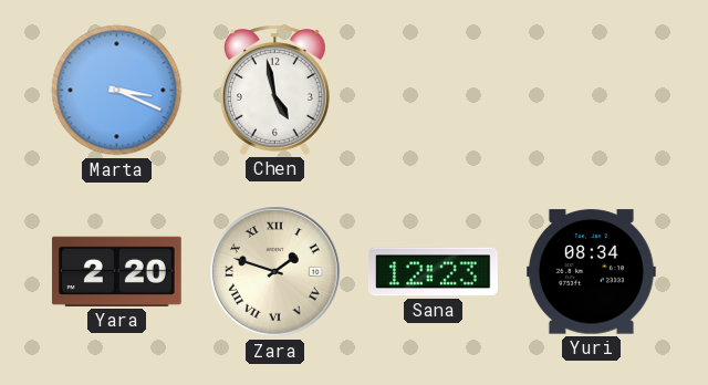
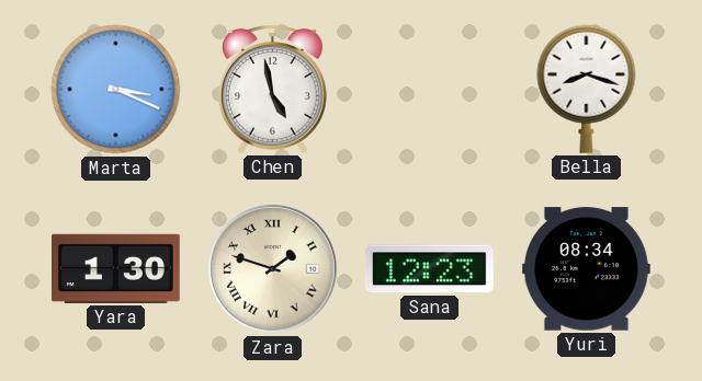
Bella: none -> 8:18
Yara: 2:20 -> 1:30
